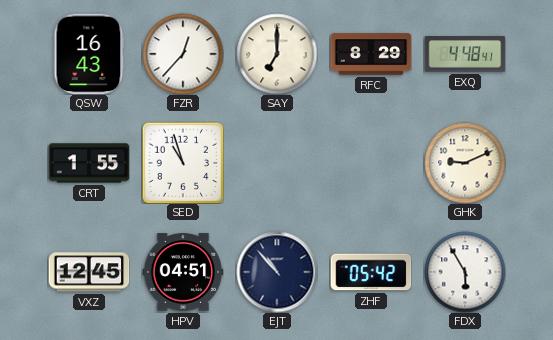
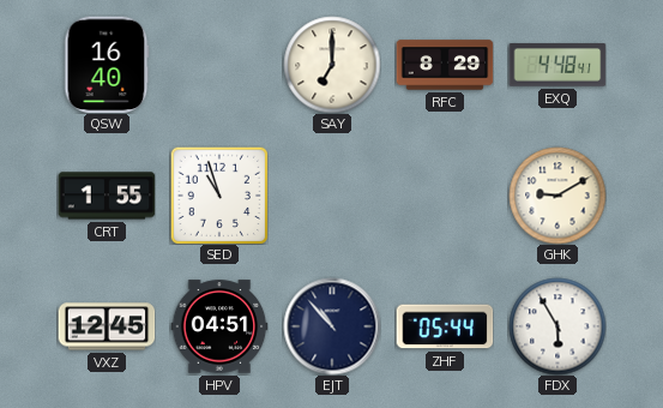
QSW: 16:43 -> 16:40
FZR: 12:37 -> none
GHK: 9:11 -> 9:10
ZHF: 05:42 -> 05:44
